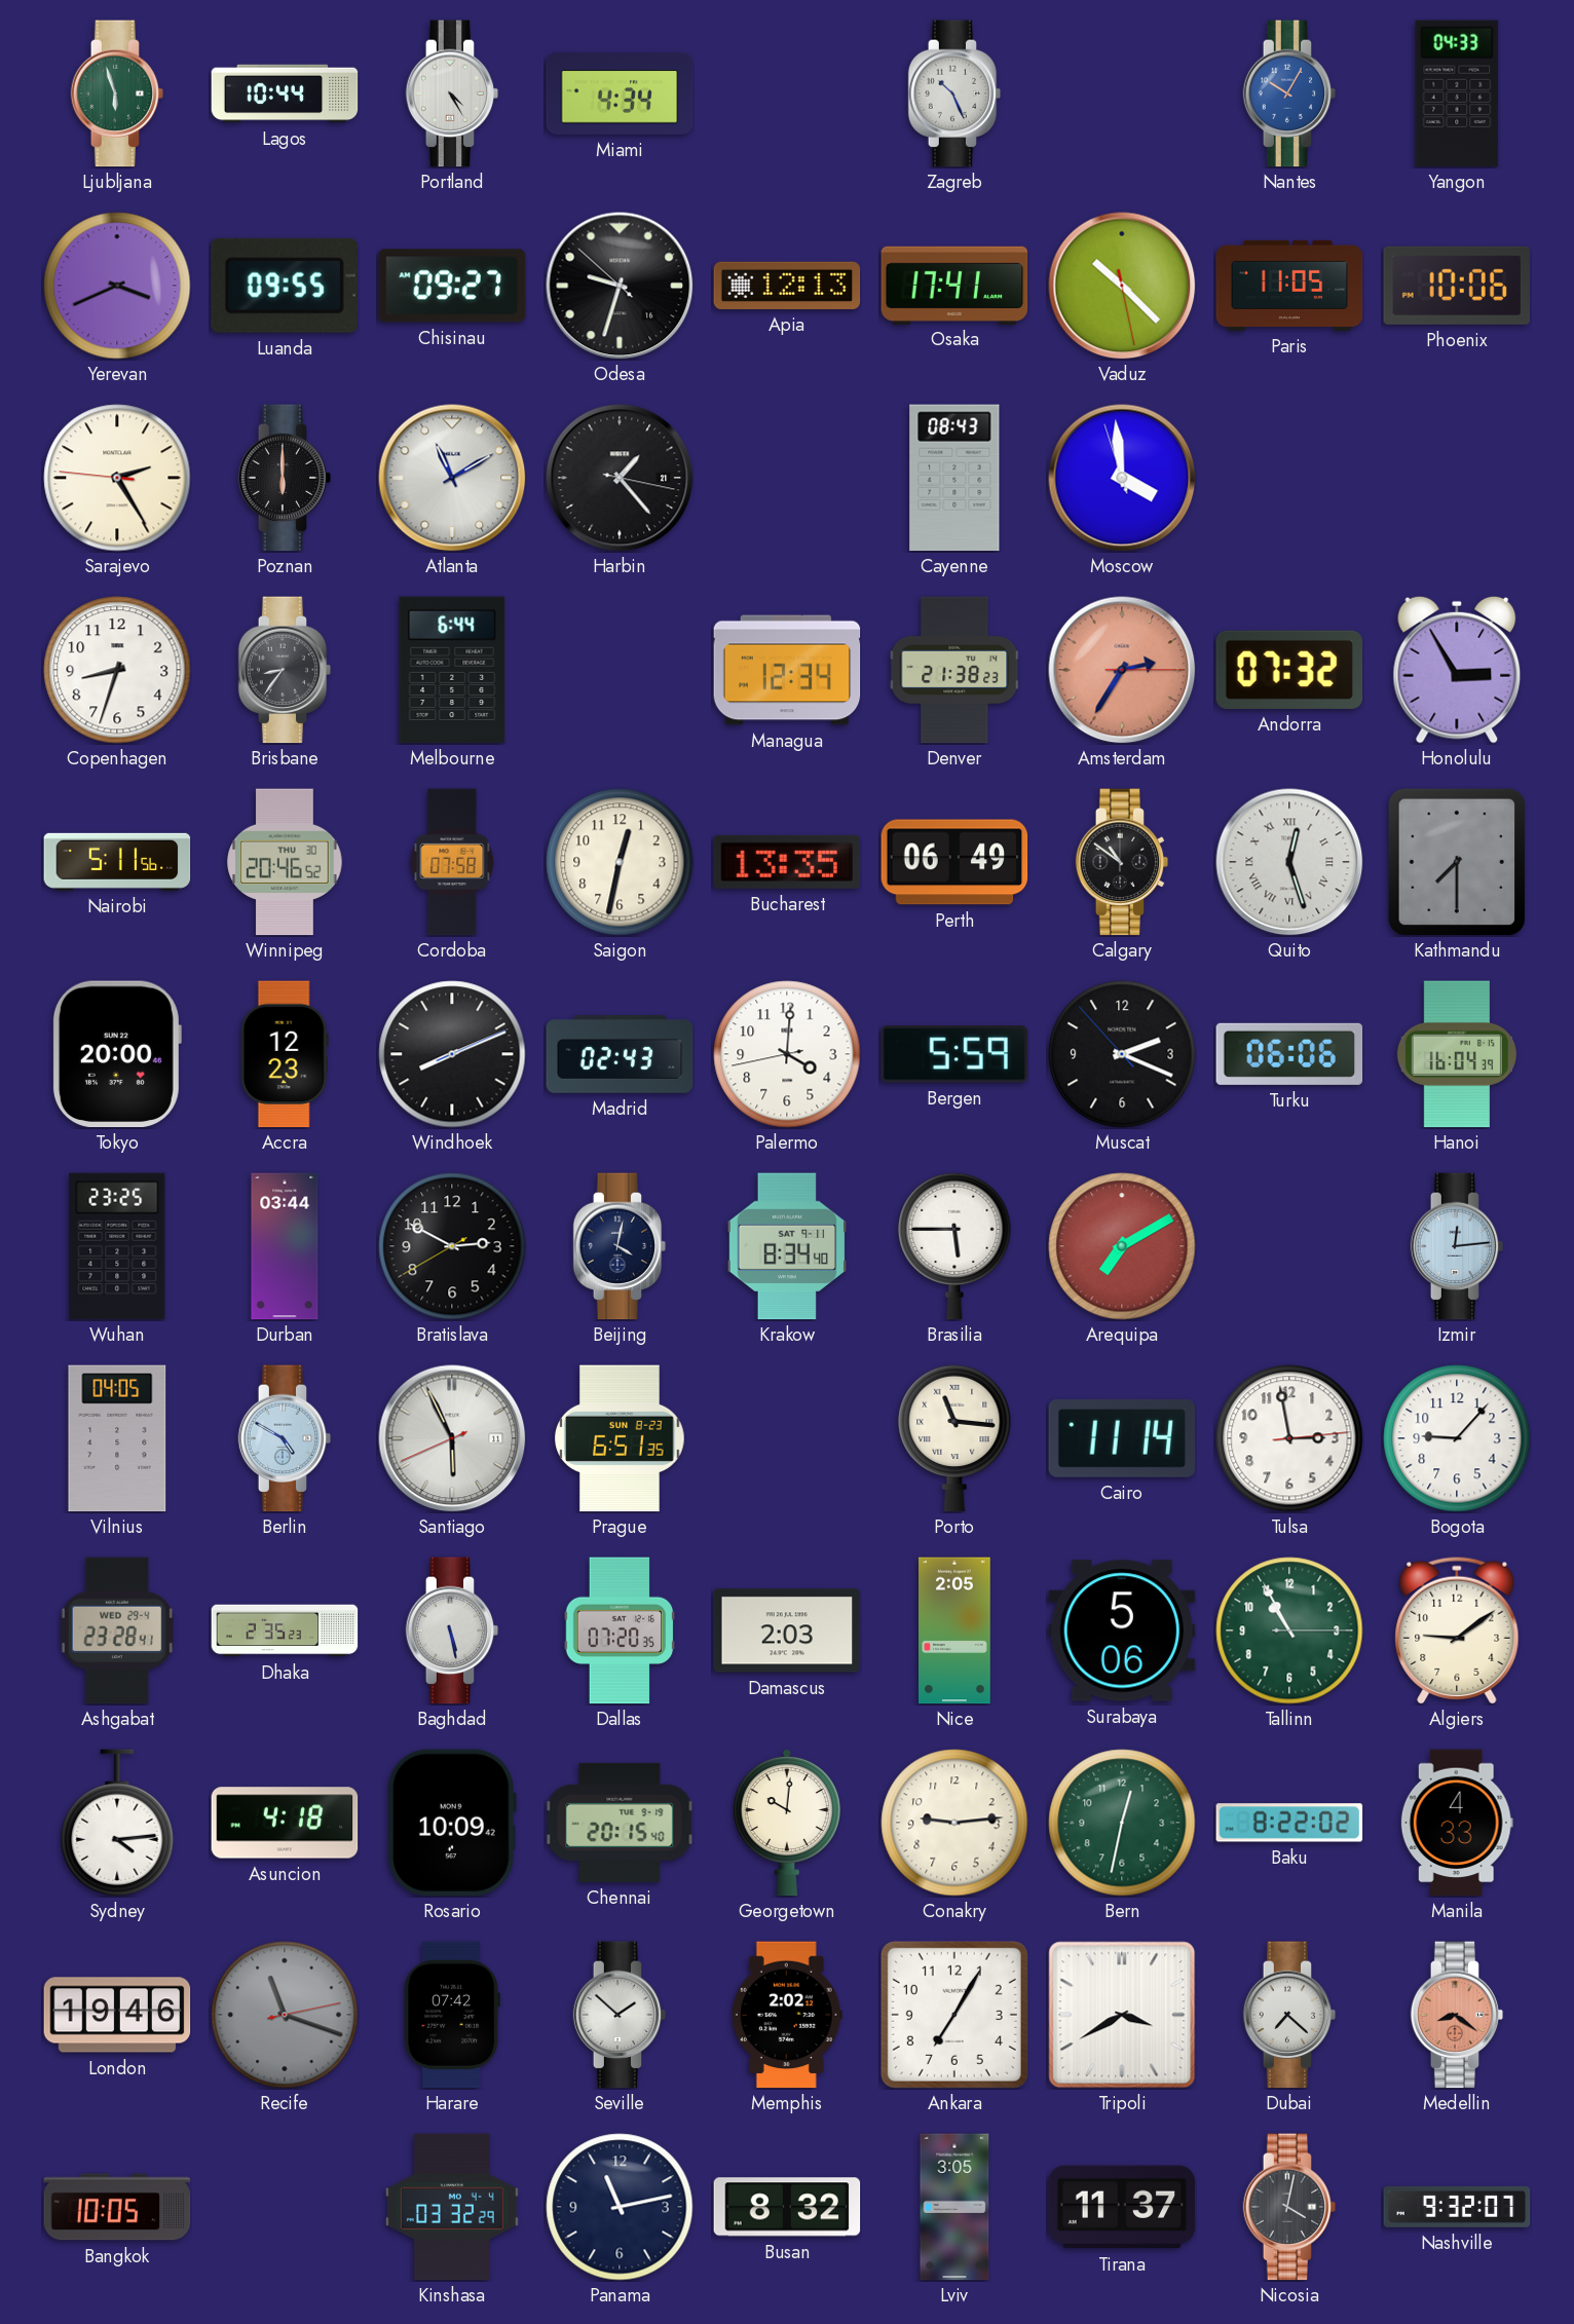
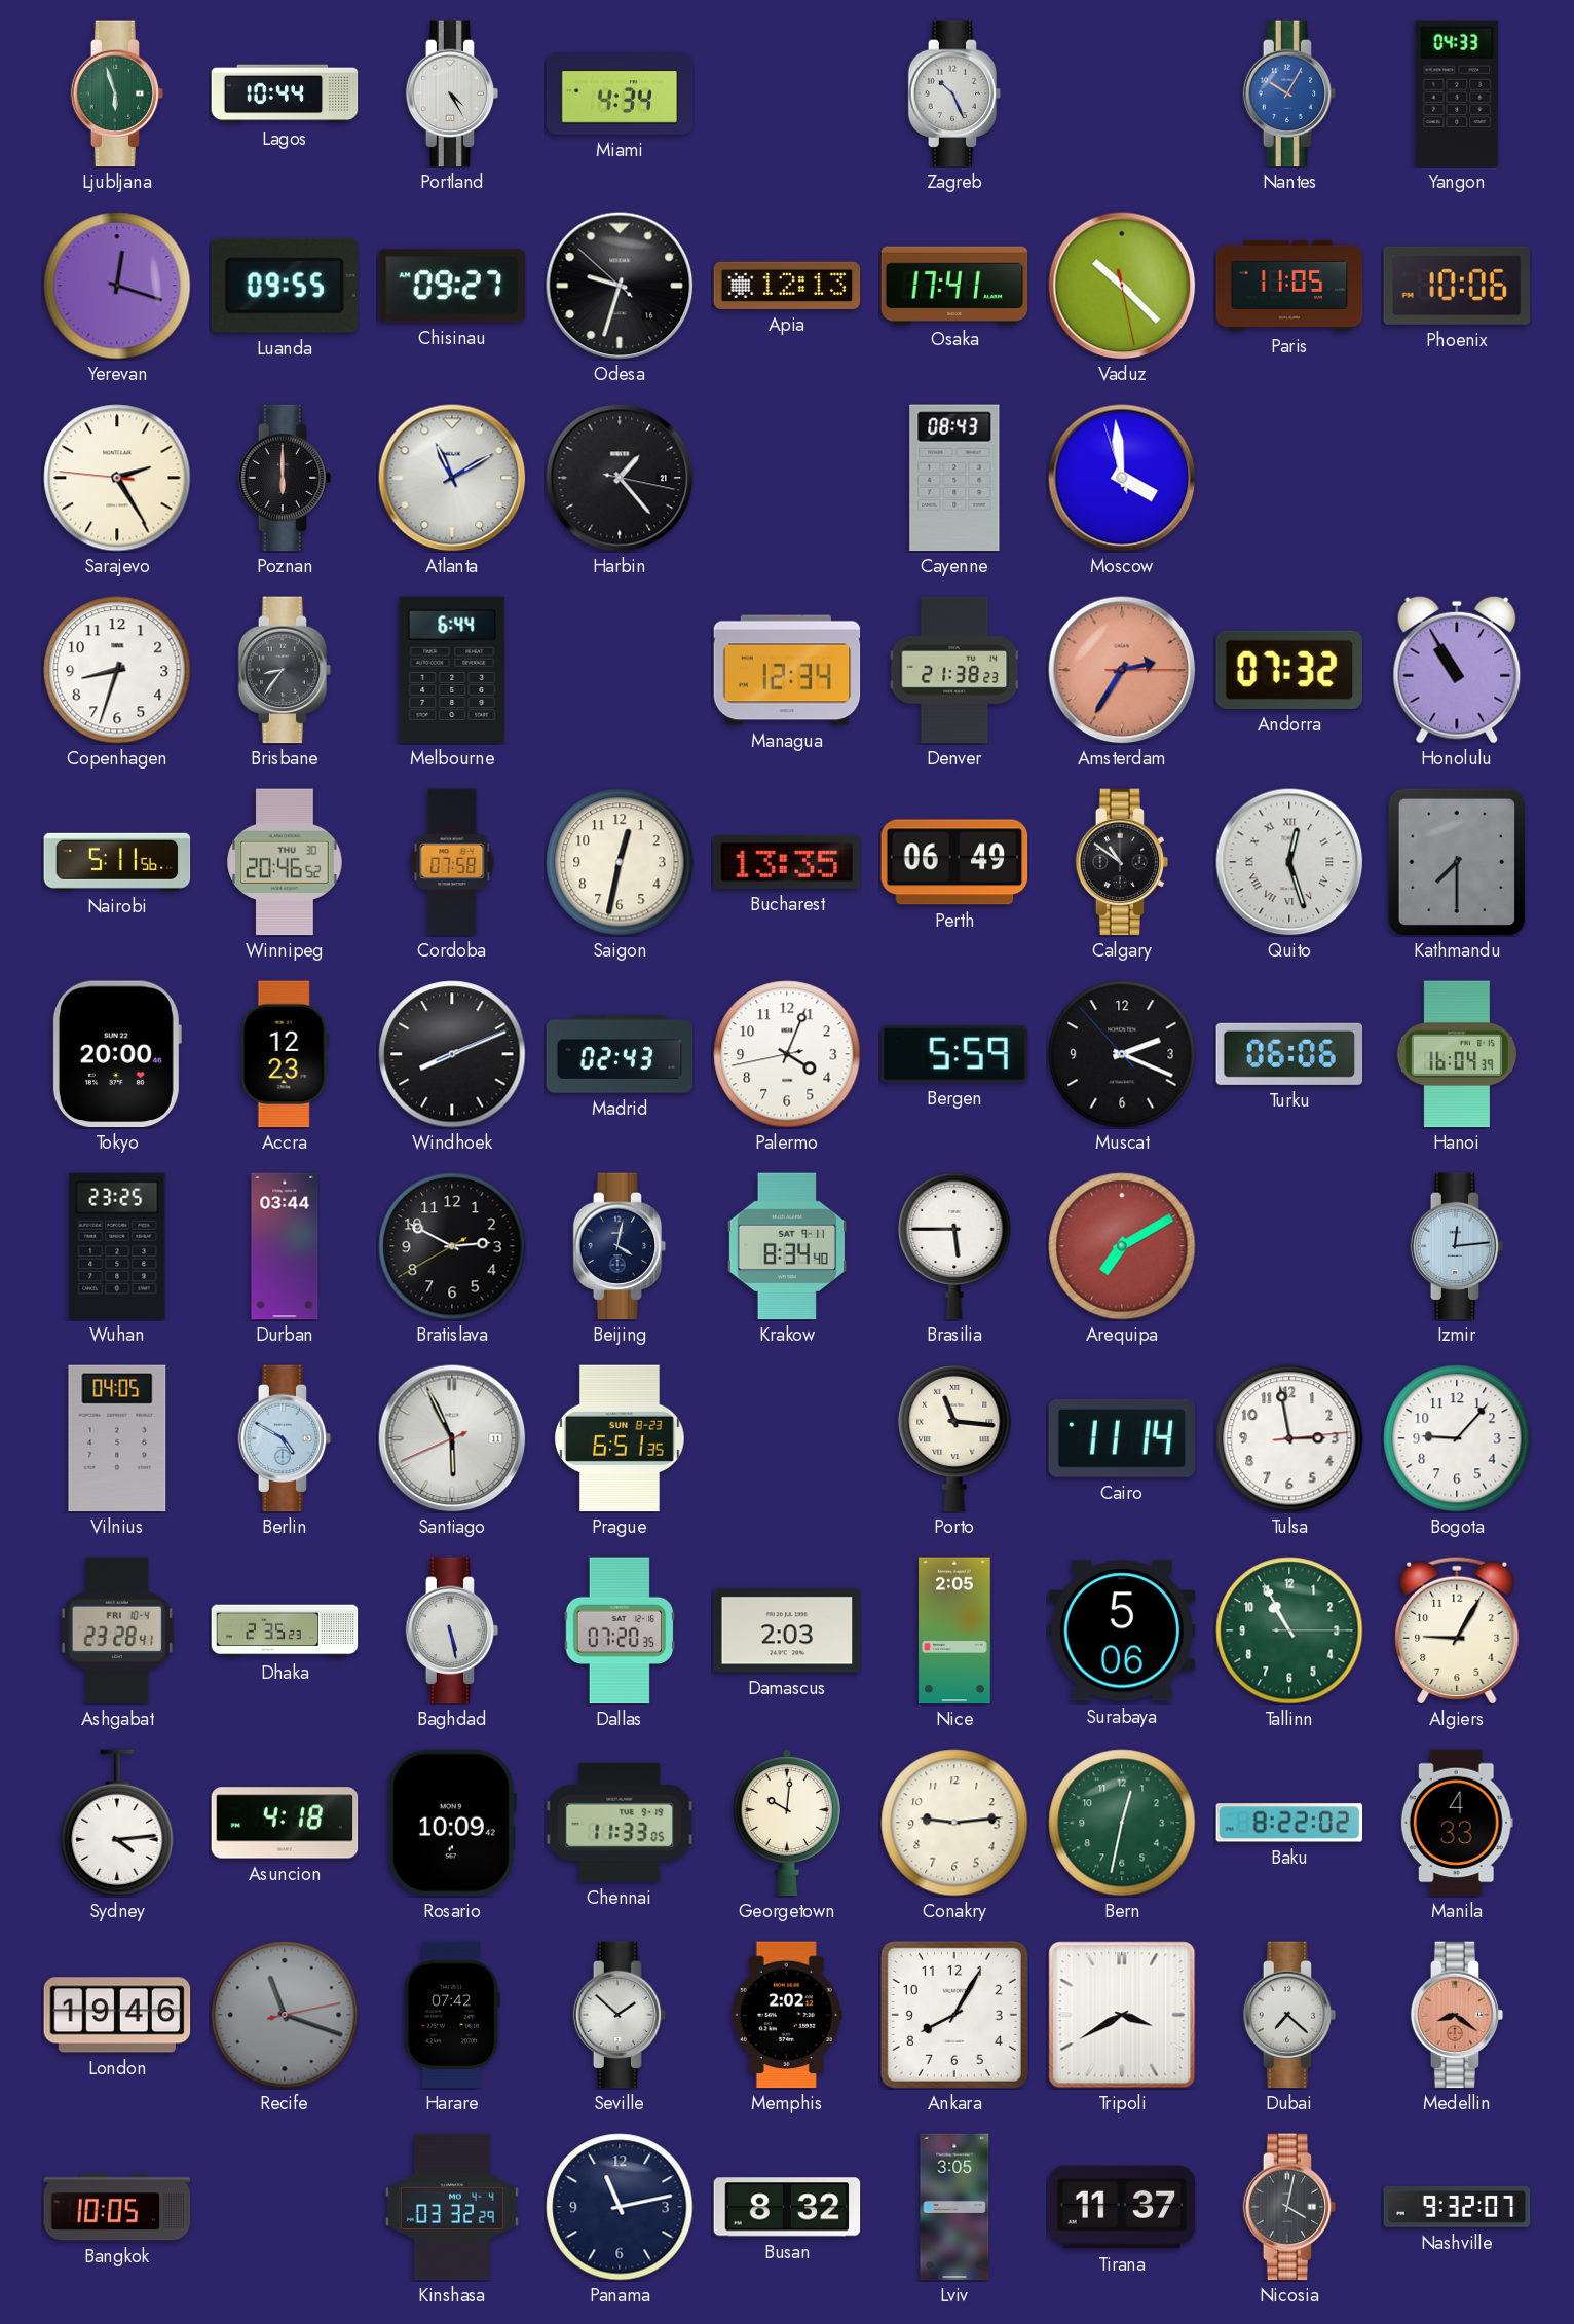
Yerevan: 3:41 -> 12:18
Honolulu: 2:55 -> 10:55
Palermo: 4:00 -> 4:03
Ashgabat date: WED 29-4 -> FRI 10-4
Algiers: 9:09 -> 9:05
Chennai: 20:15 -> 11:33
Ankara: 7:05 -> 8:05
